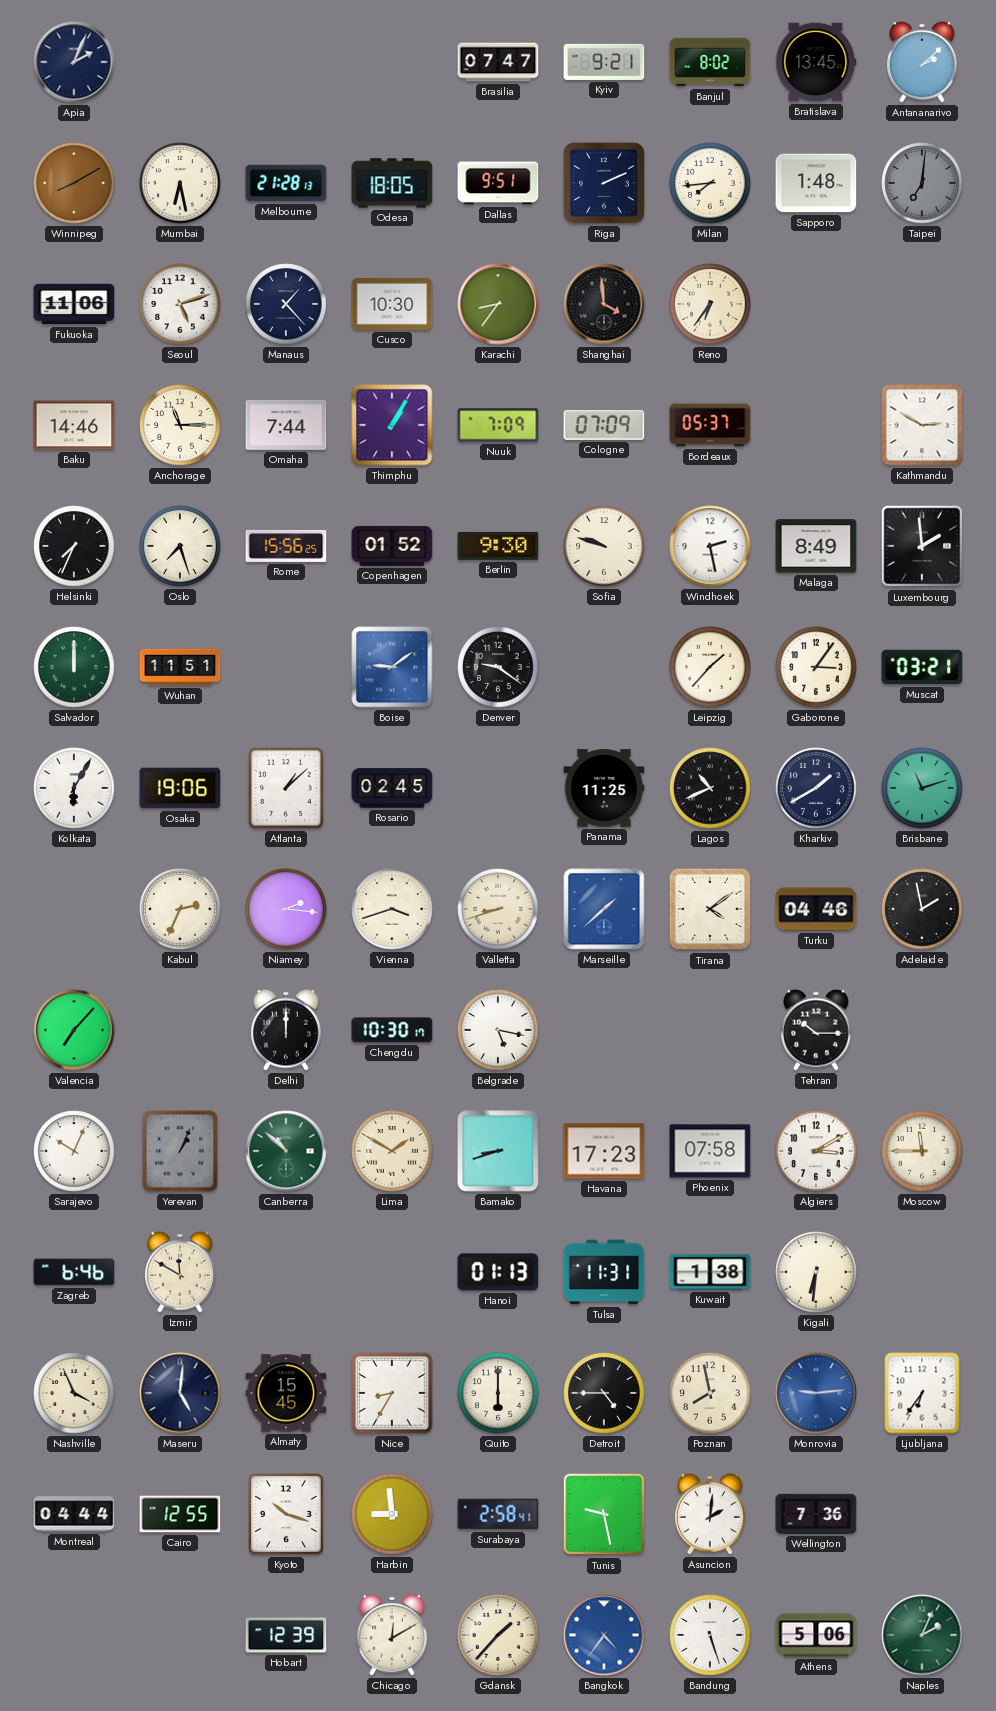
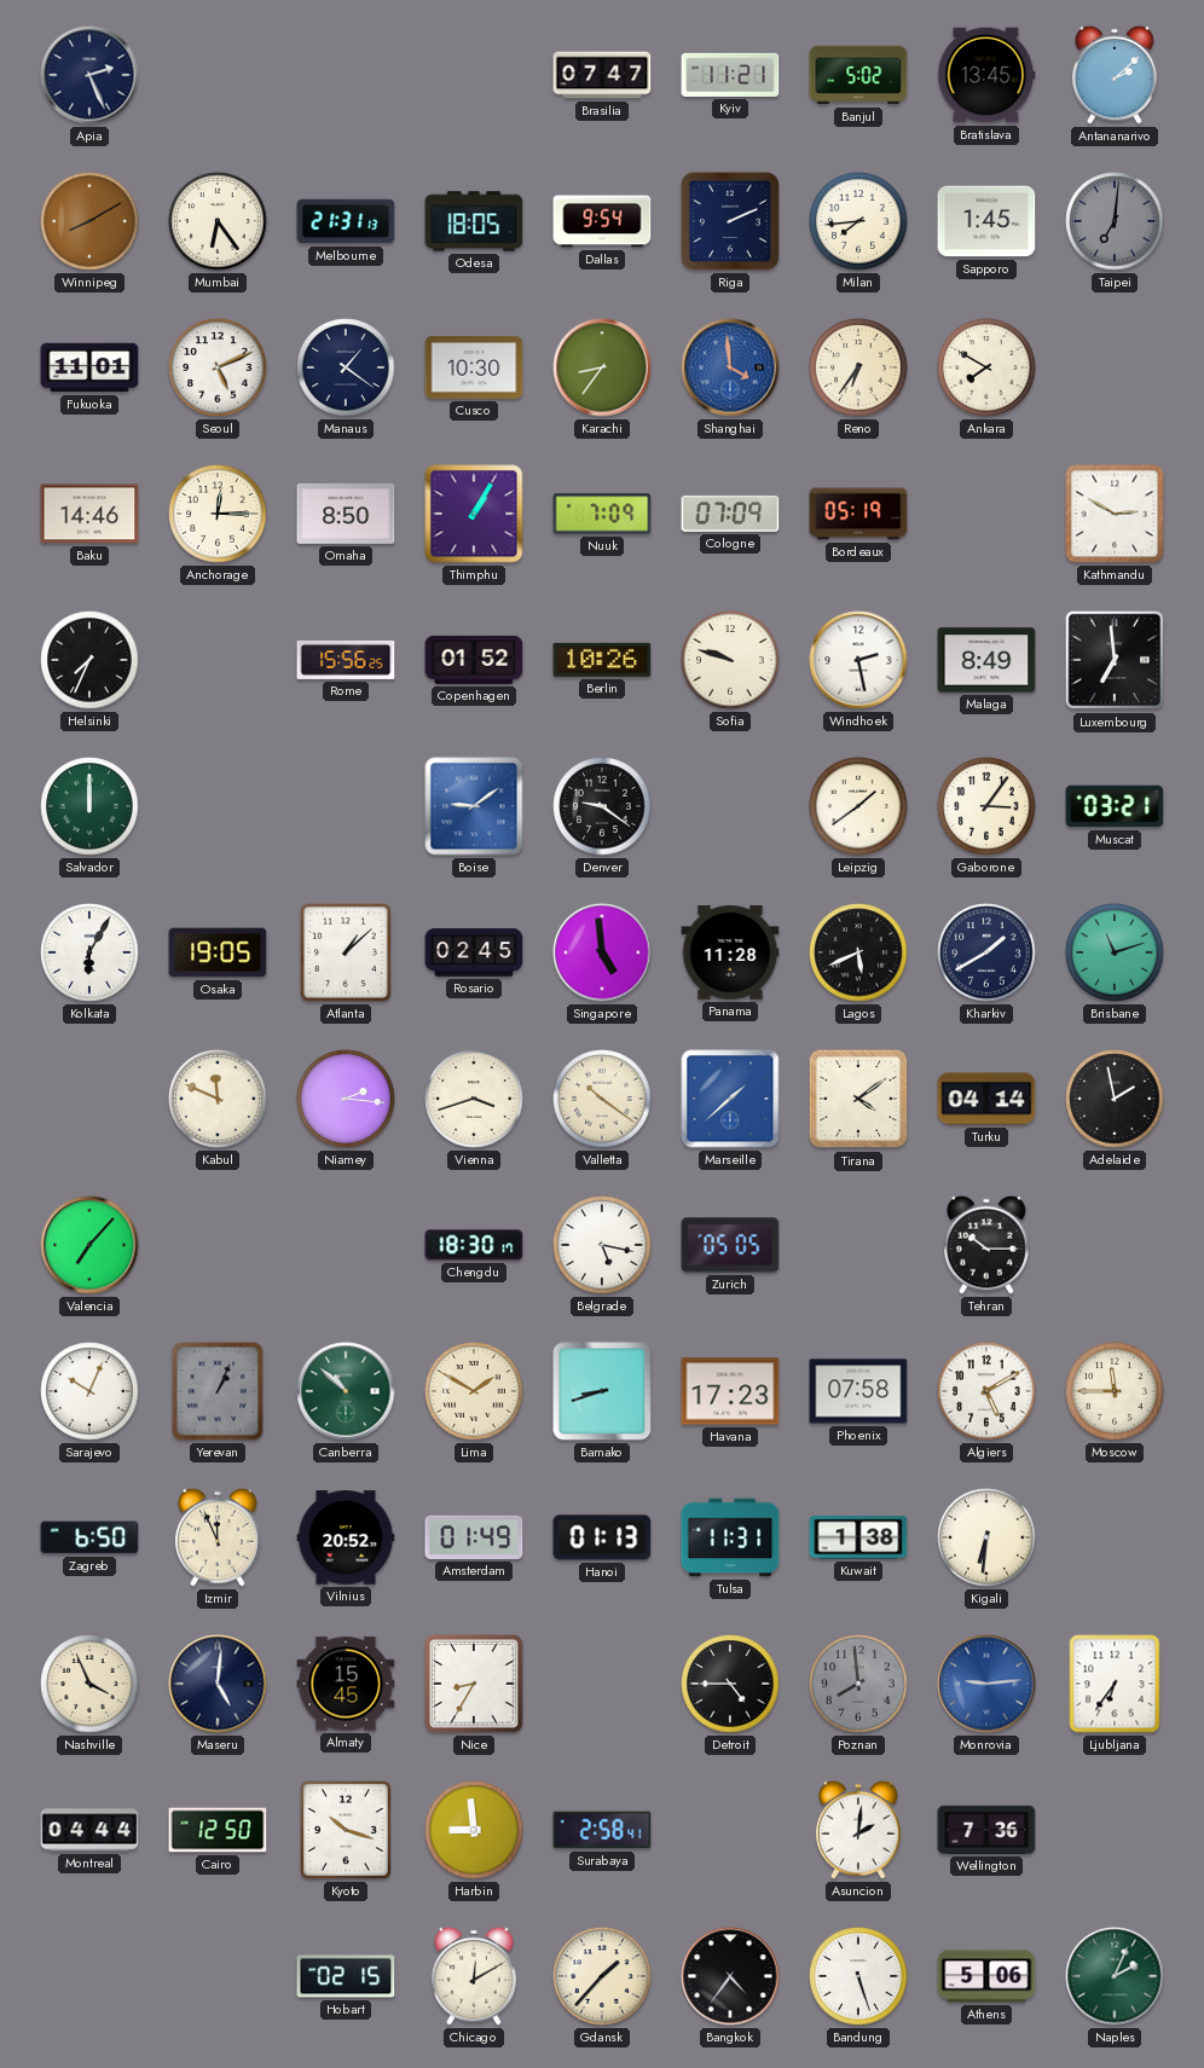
Apia: 2:04 -> 2:26
Kyiv: 9:21 -> 11:21
Banjul: 8:02 -> 5:02
Mumbai: 6:28 -> 6:24
Melbourne: 21:28 -> 21:31
Dallas: 9:51 -> 9:54
Sapporo: 1:48 -> 1:45
Fukuoka: 11:06 -> 11:01
Seoul: 5:12 -> 5:11
Manaus: 1:23 -> 1:21
Shanghai dial: black -> blue
Ankara: none -> 7:50
Anchorage: 11:15 -> 12:15
Omaha: 7:44 -> 8:50
Bordeaux: 05:37 -> 05:19
Oslo: 7:27 -> none
Berlin: 9:30 -> 10:26
Luxembourg: 1:59 -> 6:59
Wuhan: 11:51 -> none
Leipzig: 1:37 -> 1:39
Osaka: 19:06 -> 19:05
Singapore: none -> 4:59
Panama: 11:25 -> 11:28
Lagos: 10:41 -> 5:41
Kabul: 2:34 -> 11:49
Valletta: 8:42 -> 10:21
Turku: 04:46 -> 04:14
Delhi: 12:00 -> none
Chengdu: 10:30 -> 18:30
Zurich: none -> 05:05
Algiers: 3:10 -> 5:10
Zagreb: 6:46 -> 6:50
Izmir: 11:50 -> 11:56
Vilnius: none -> 20:52
Amsterdam: none -> 01:49
Quito: 6:00 -> none
Poznan: 7:58 -> 7:59
Poznan dial: cream -> grey
Cairo: 12:55 -> 12:50
Tunis: 9:28 -> none
Hobart: 12:39 -> 02:15
Bangkok dial: blue -> black
